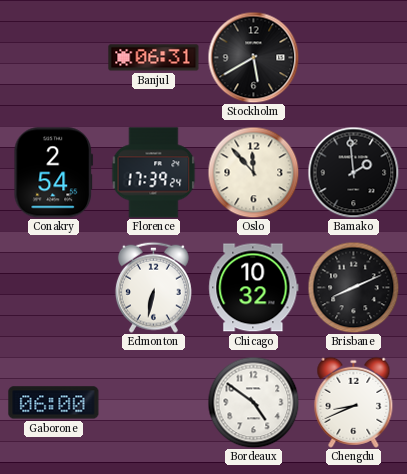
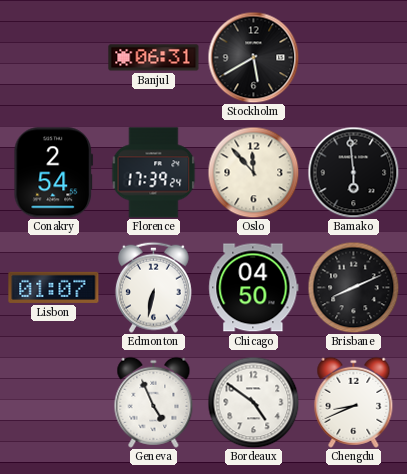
Bamako: 1:59 -> 5:59
Lisbon: none -> 01:07
Chicago: 10:32 -> 04:50
Gaborone: 06:00 -> none
Geneva: none -> 4:56
